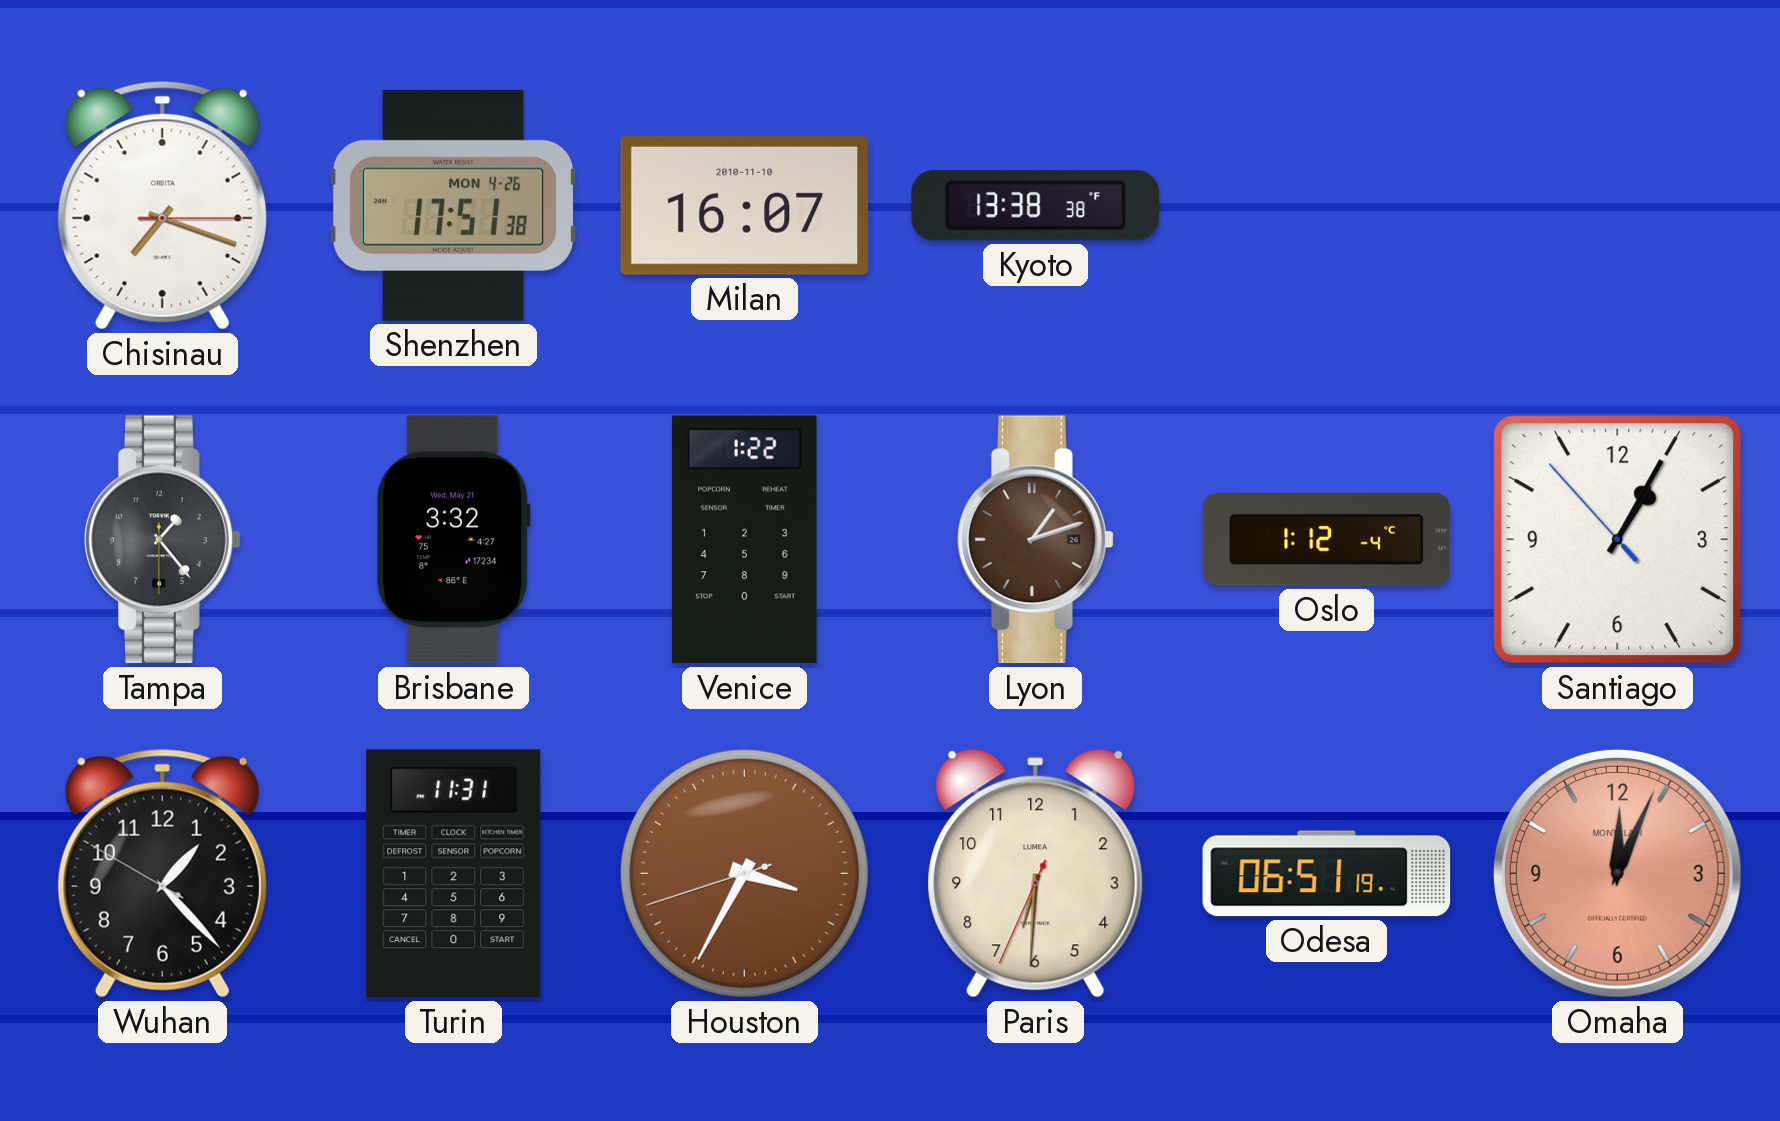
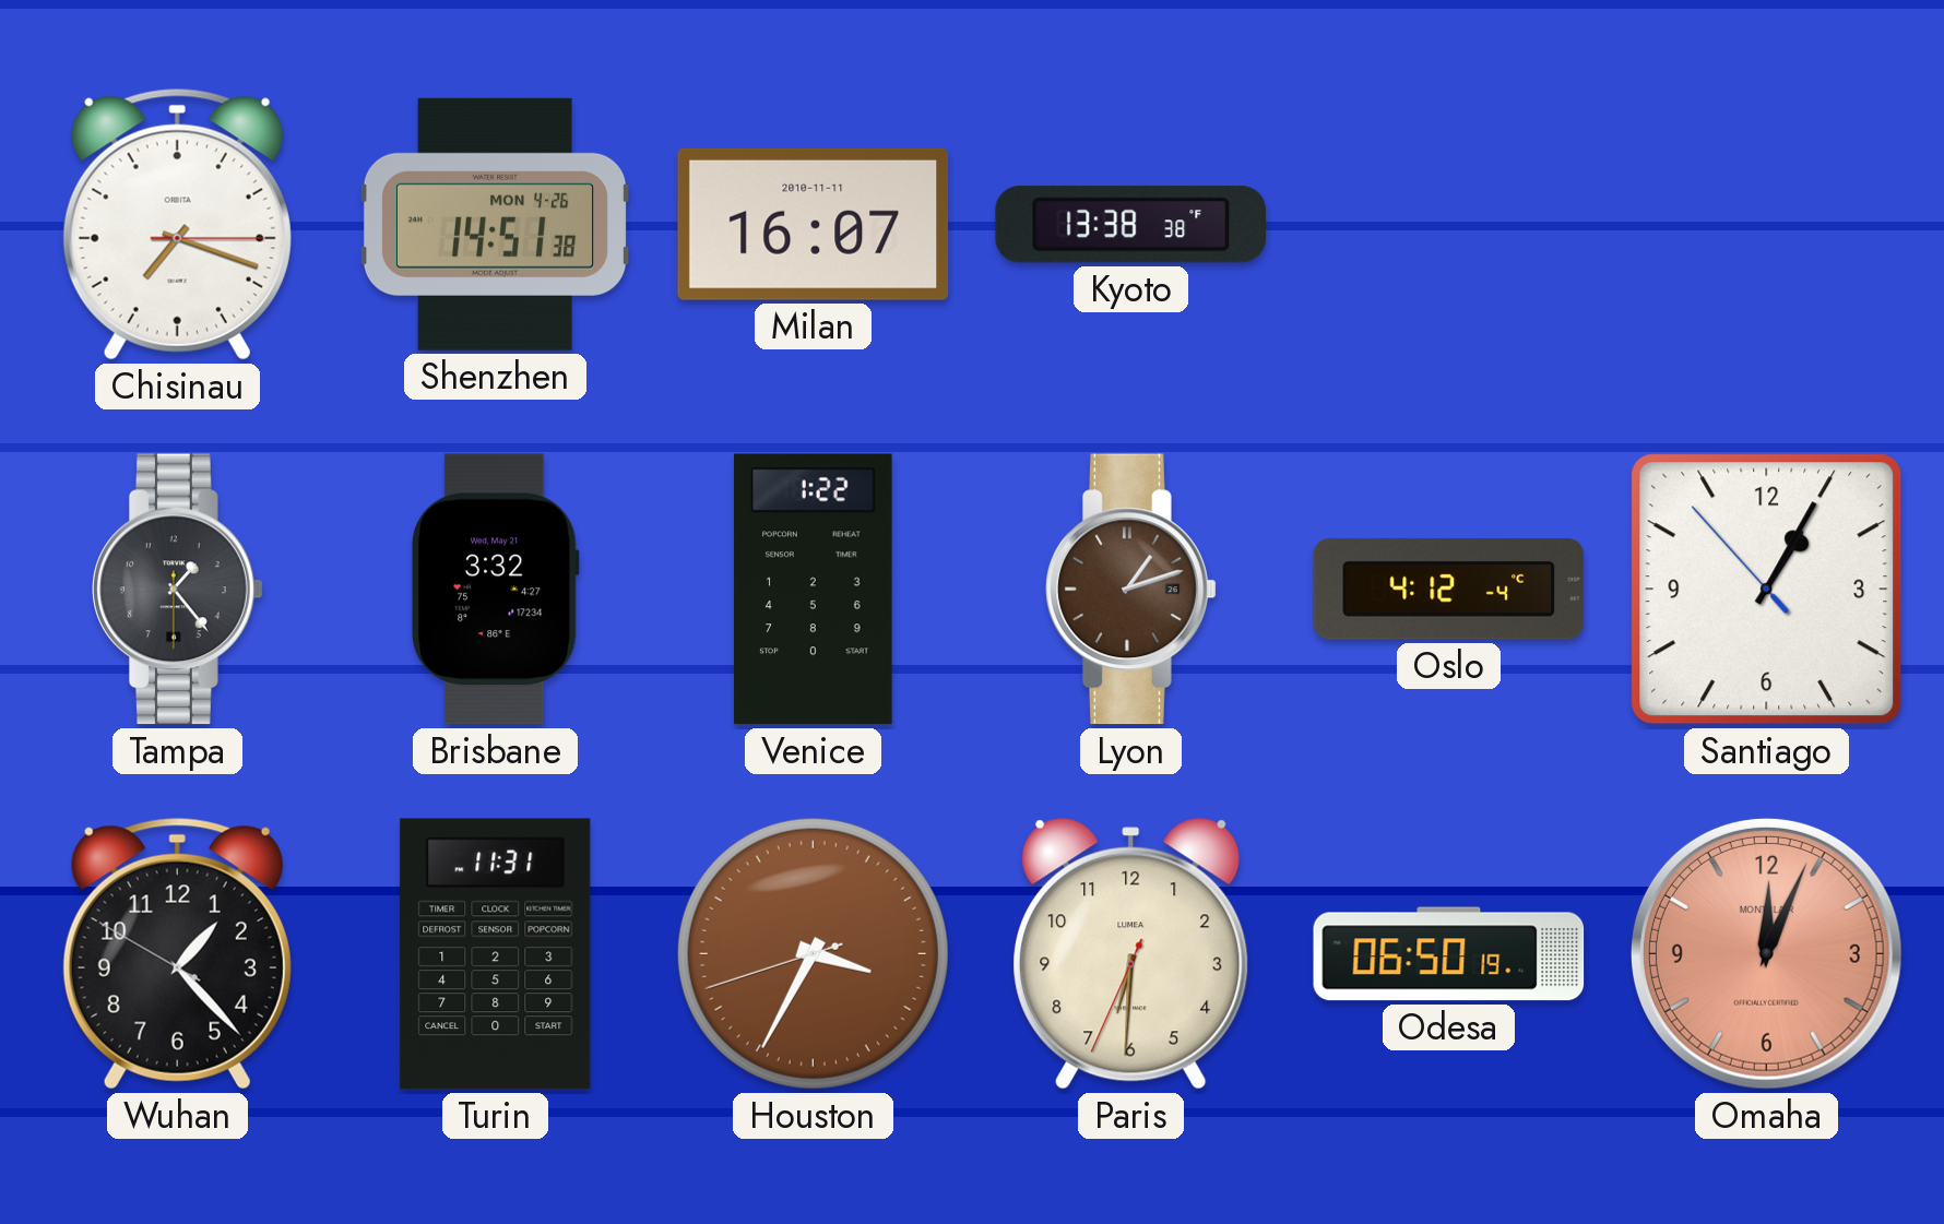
Shenzhen: 17:51 -> 14:51
Milan date: 2010-11-10 -> 2010-11-11
Oslo: 1:12 -> 4:12
Odesa: 06:51 -> 06:50
